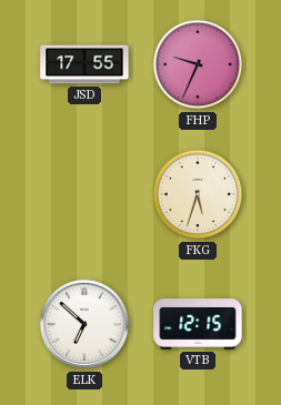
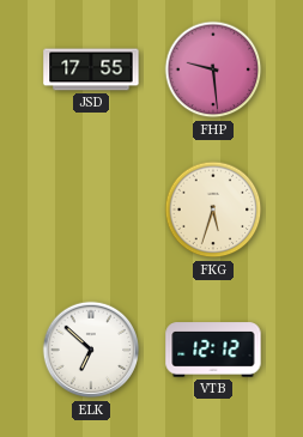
FHP: 9:34 -> 9:29
VTB: 12:15 -> 12:12
